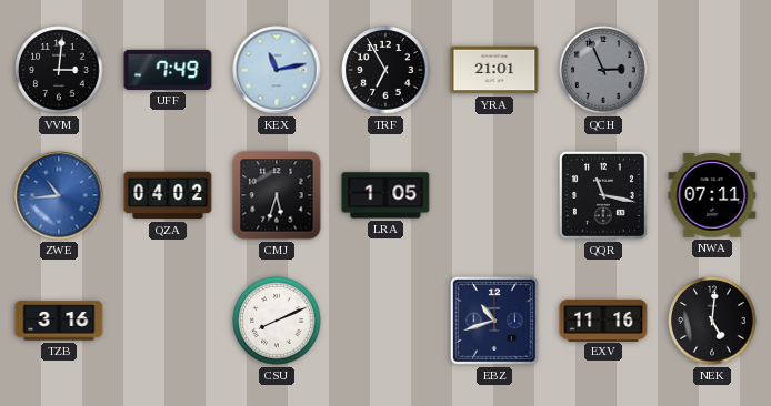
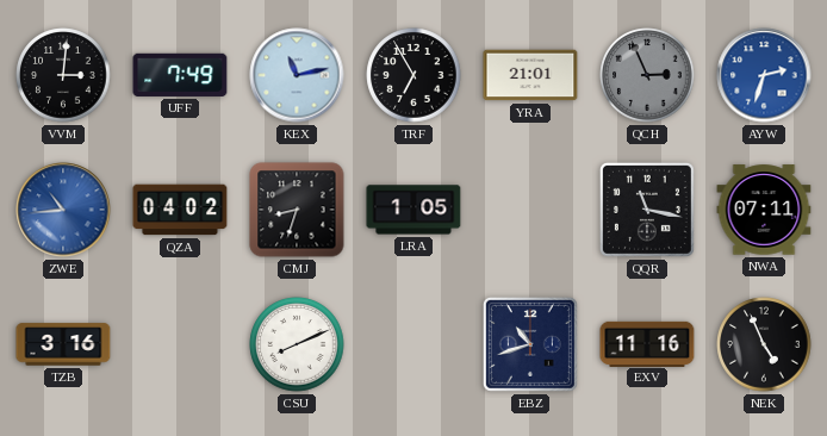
AYW: none -> 2:33
CMJ: 5:33 -> 8:33
NEK: 5:01 -> 4:56
